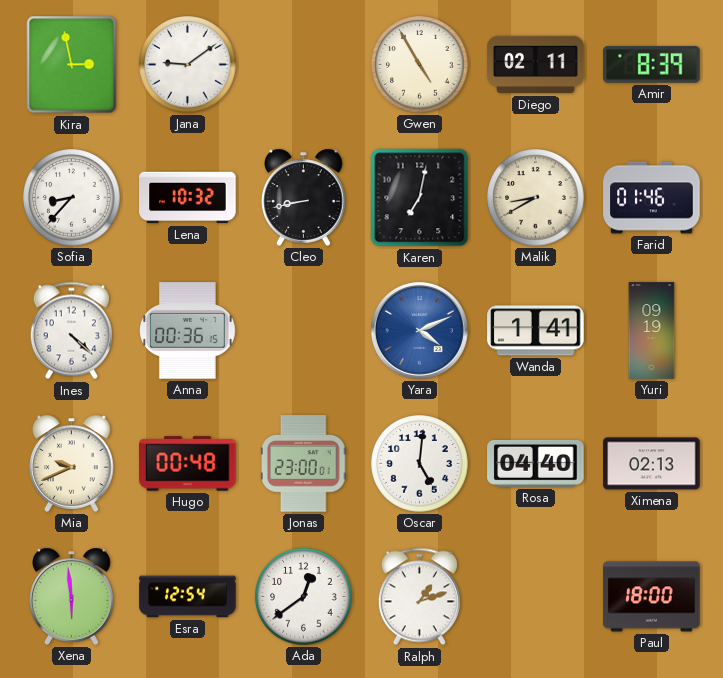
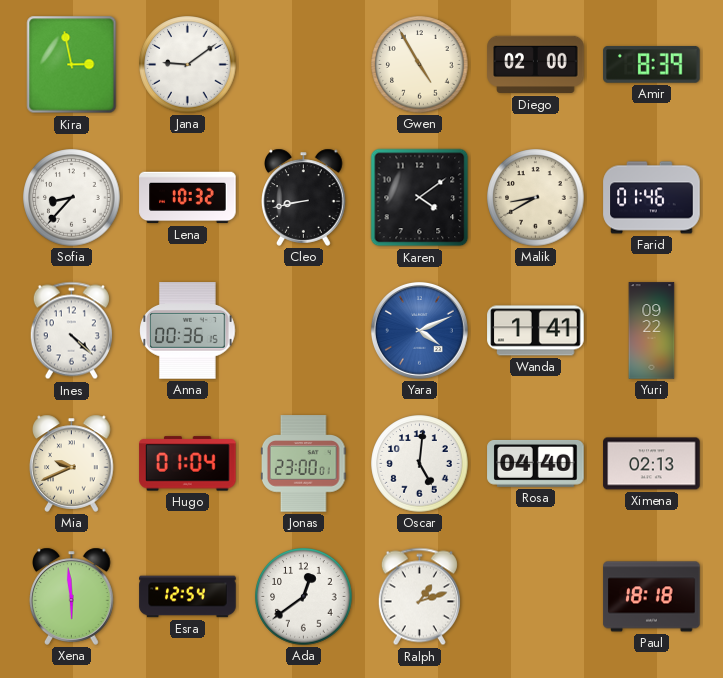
Diego: 02:11 -> 02:00
Karen: 7:02 -> 4:09
Yuri: 09:19 -> 09:22
Hugo: 00:48 -> 01:04
Paul: 18:00 -> 18:18
